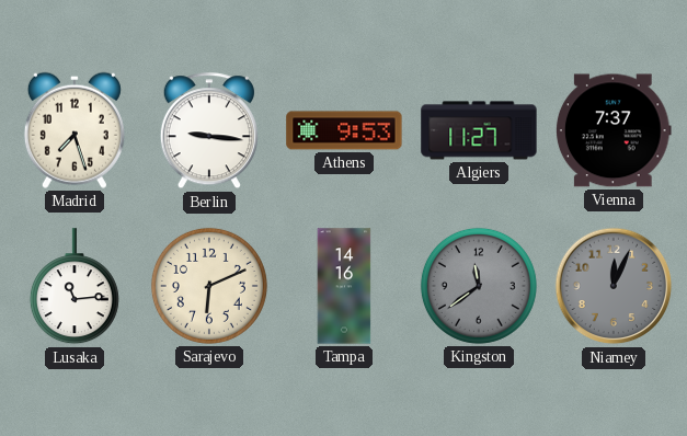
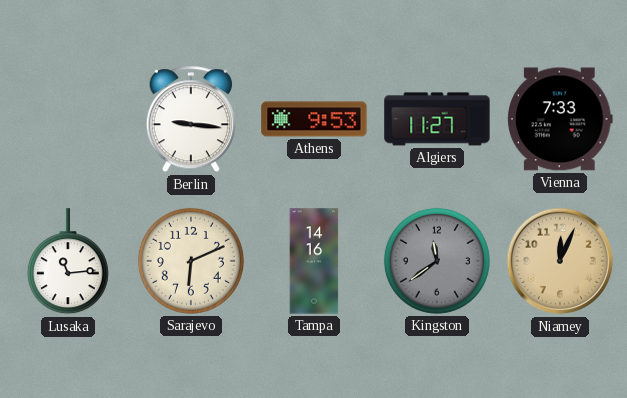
Madrid: 7:27 -> none
Vienna: 7:37 -> 7:33
Niamey dial: grey -> champagne
